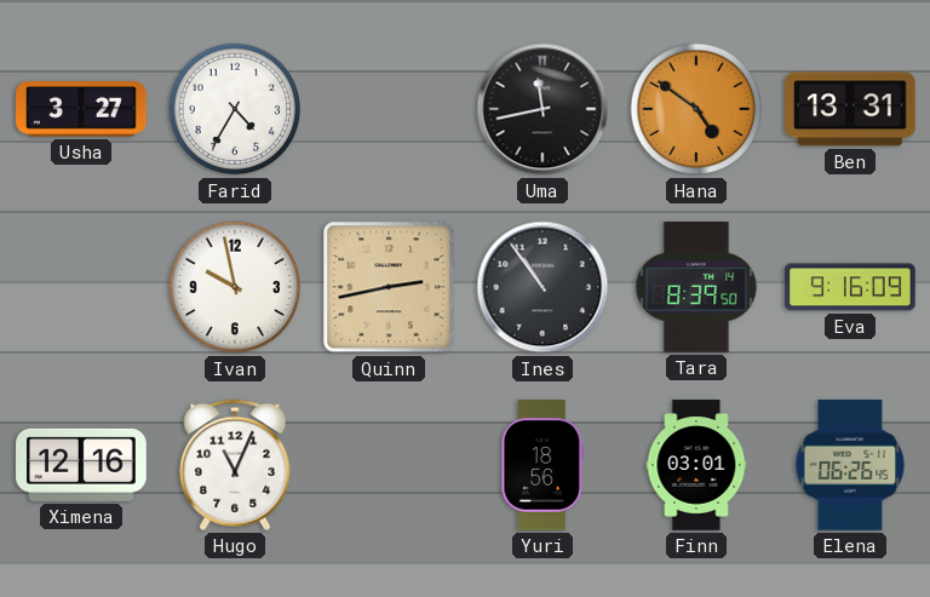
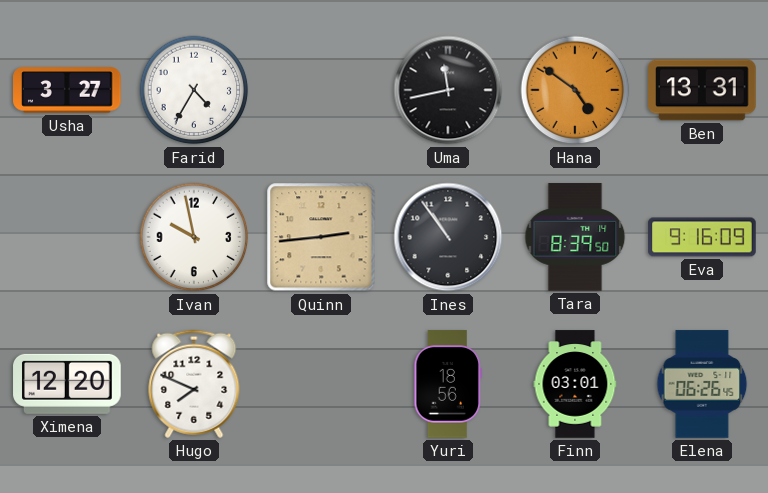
Quinn: 2:43 -> 2:44
Ximena: 12:16 -> 12:20
Hugo: 11:04 -> 7:49
